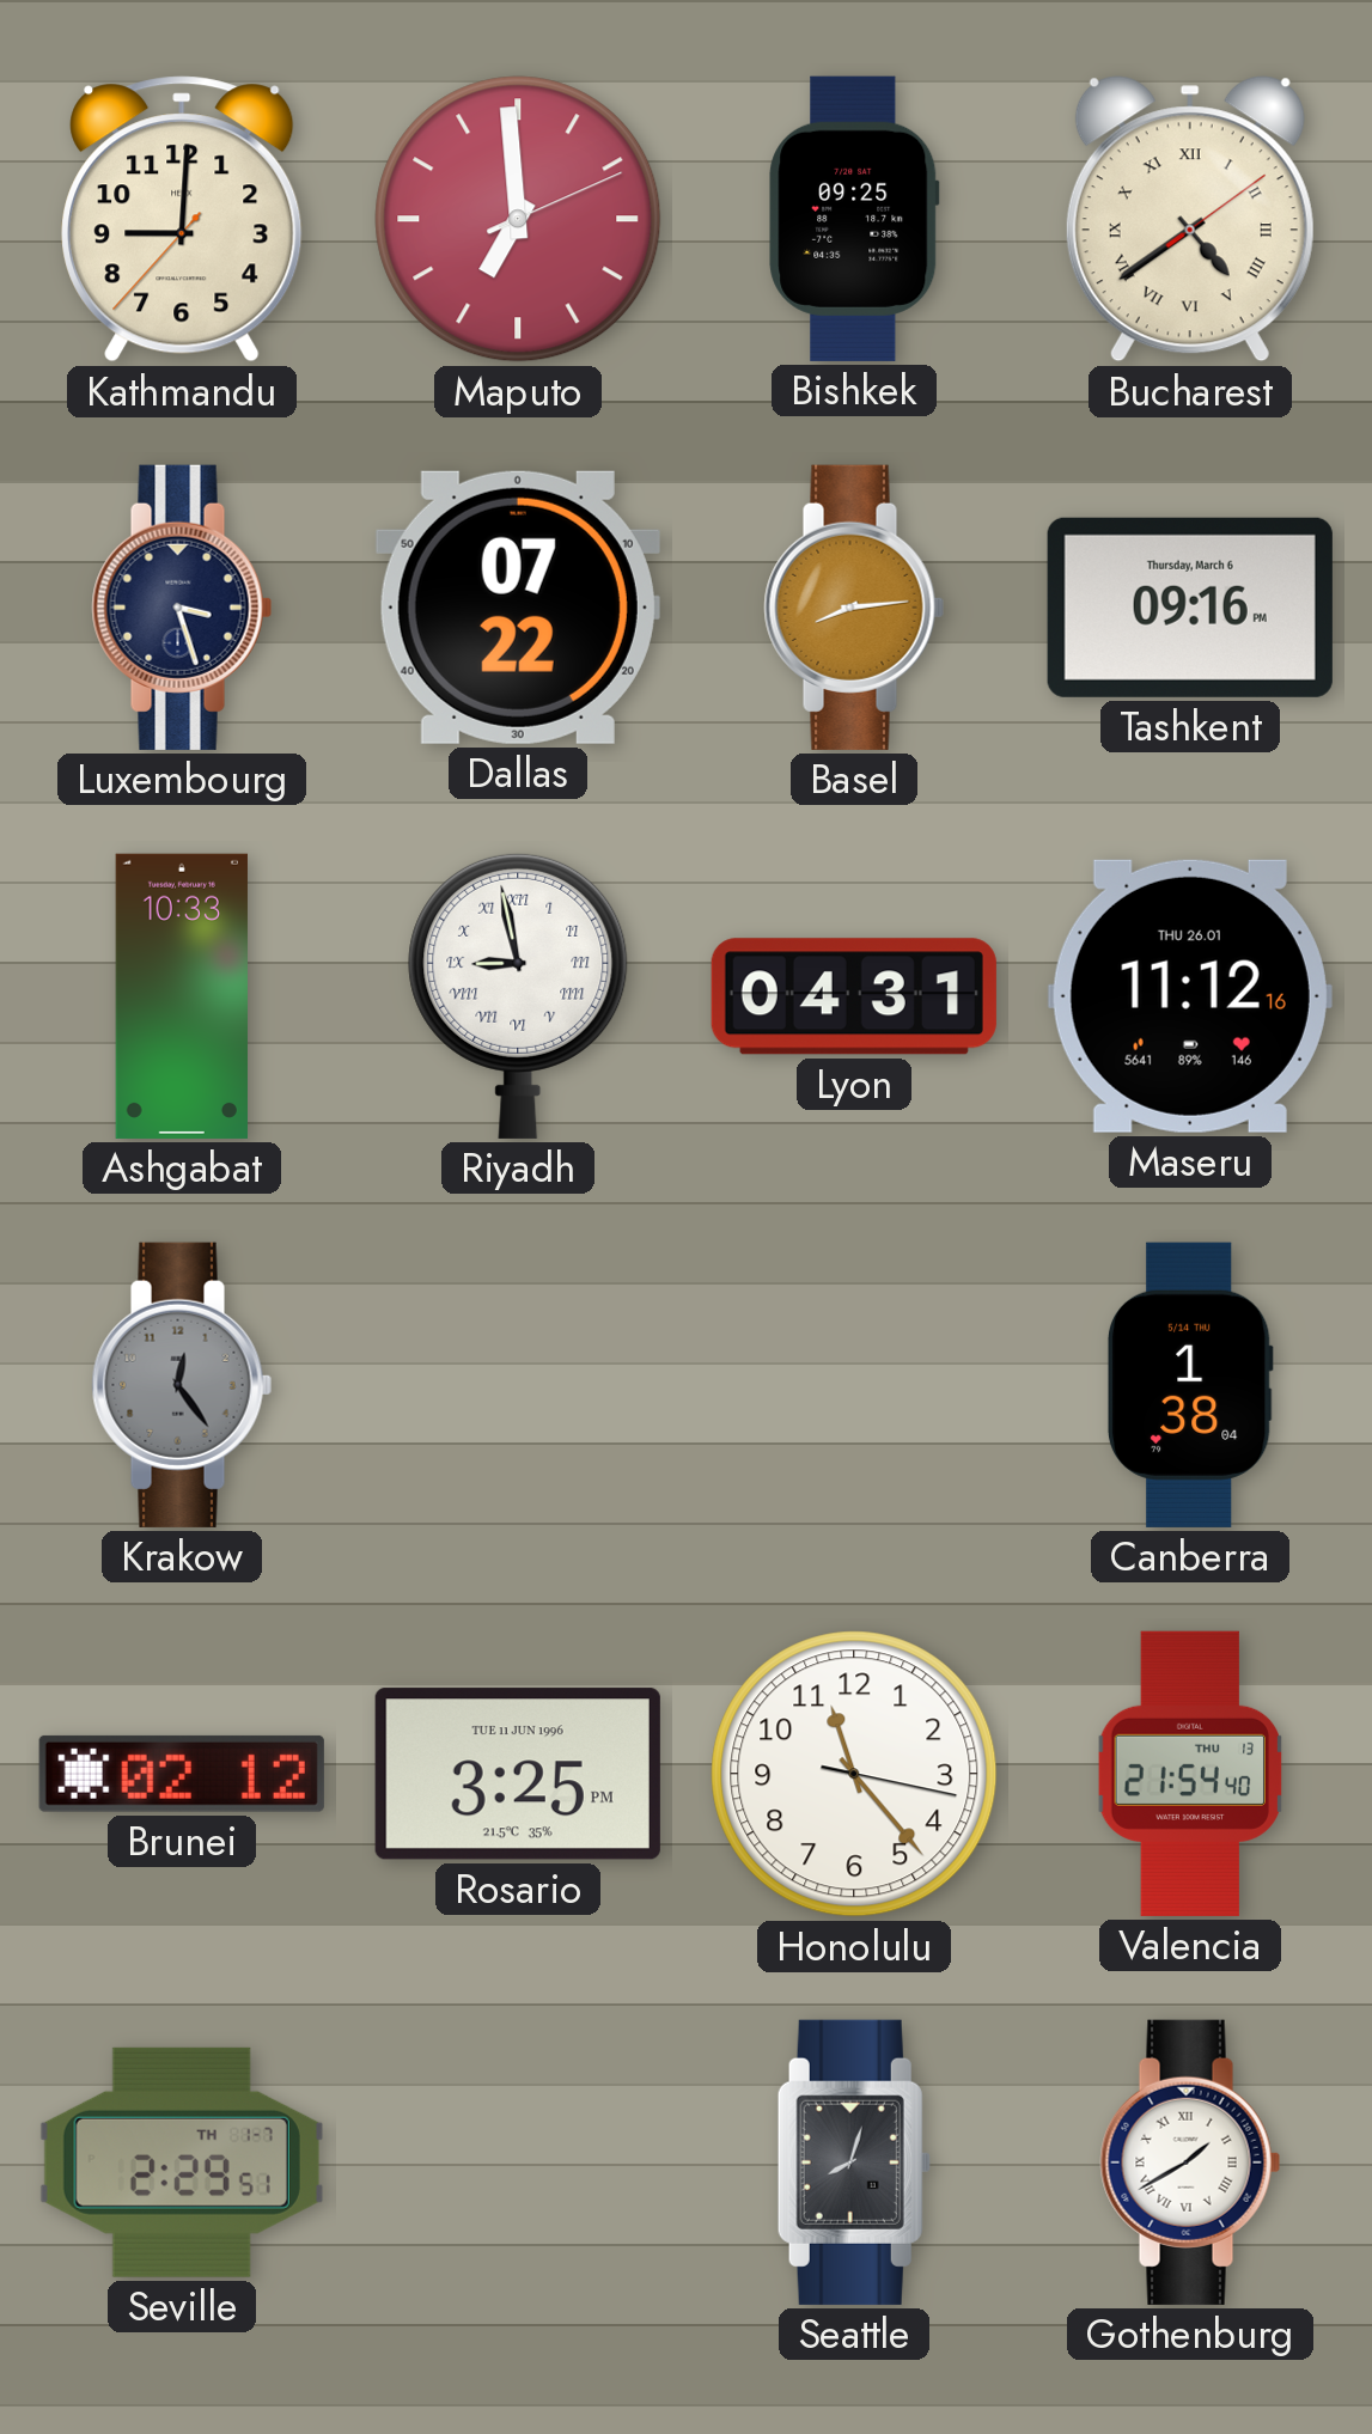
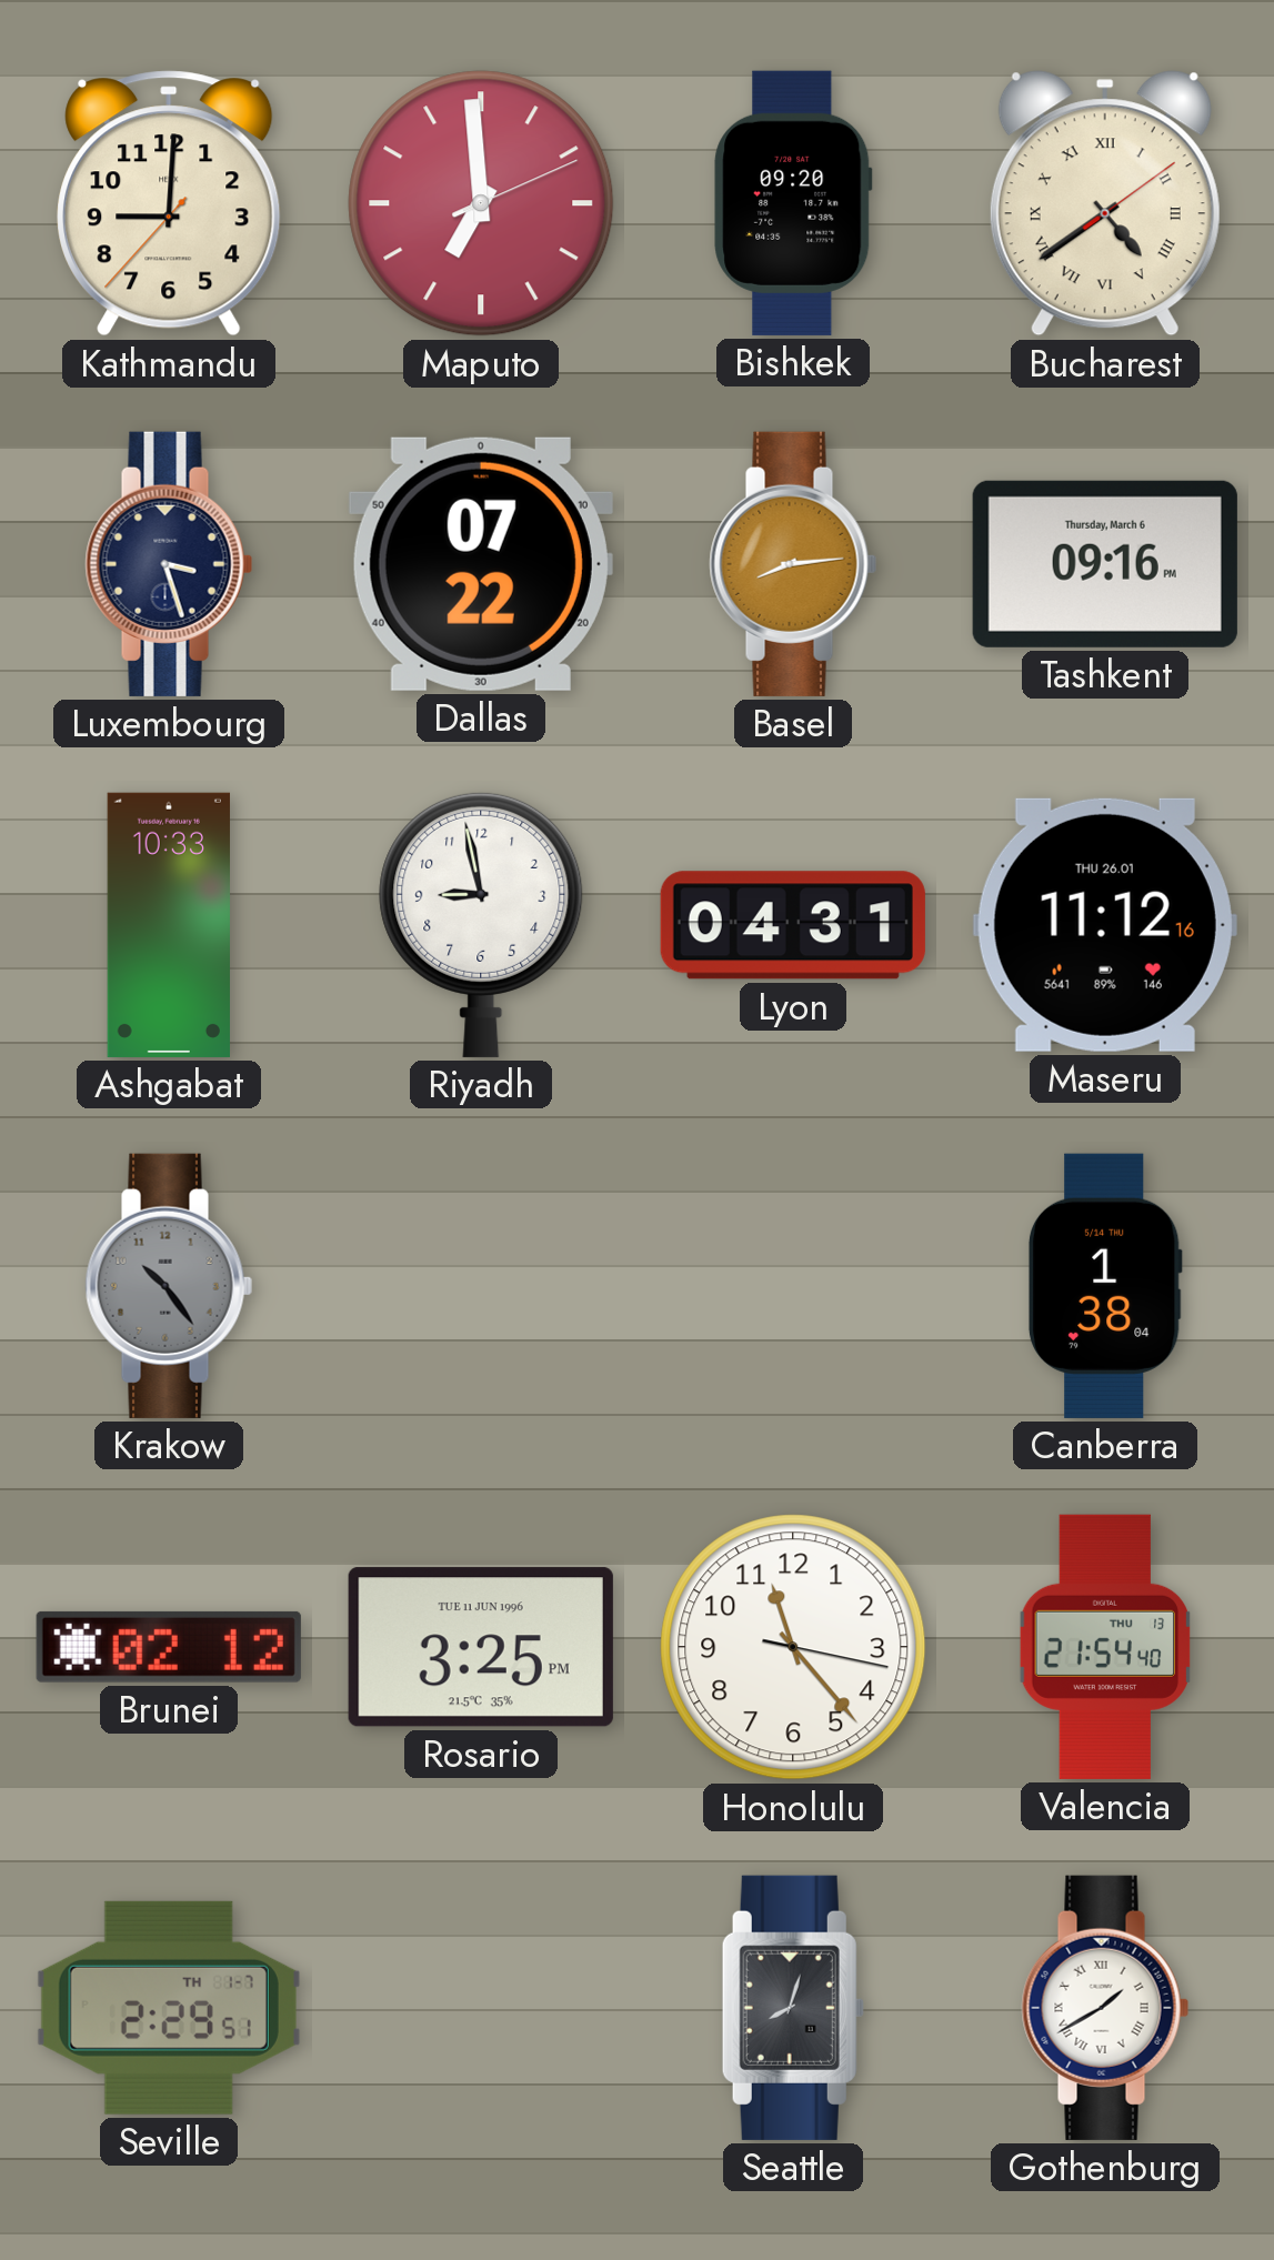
Bishkek: 09:25 -> 09:20
Riyadh numerals: Roman -> Arabic
Krakow: 12:24 -> 10:24
